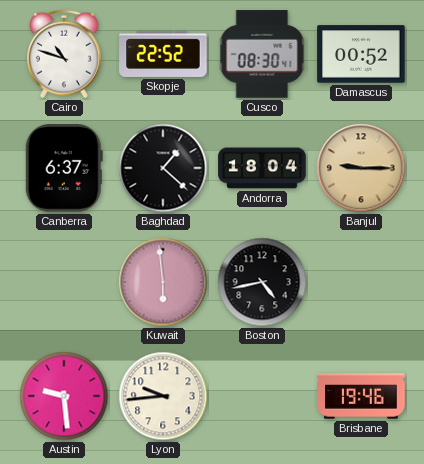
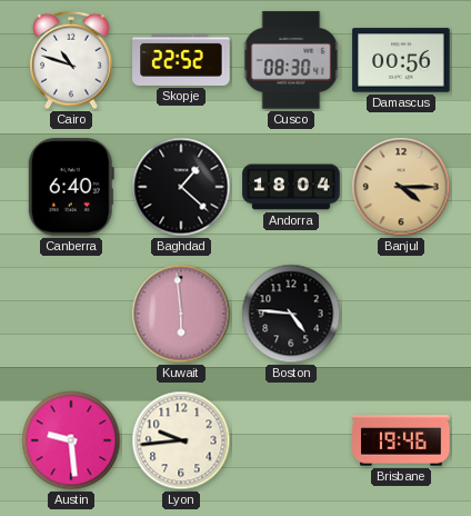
Damascus: 00:52 -> 00:56
Canberra: 6:37 -> 6:40
Banjul: 9:15 -> 4:15
Boston: 4:43 -> 4:46
